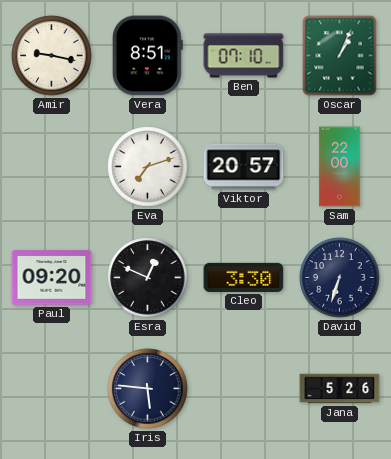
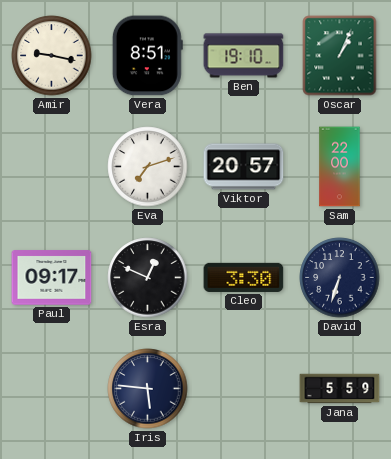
Ben: 07:10 -> 19:10
Paul: 09:20 -> 09:17
Jana: 5:26 -> 5:59
